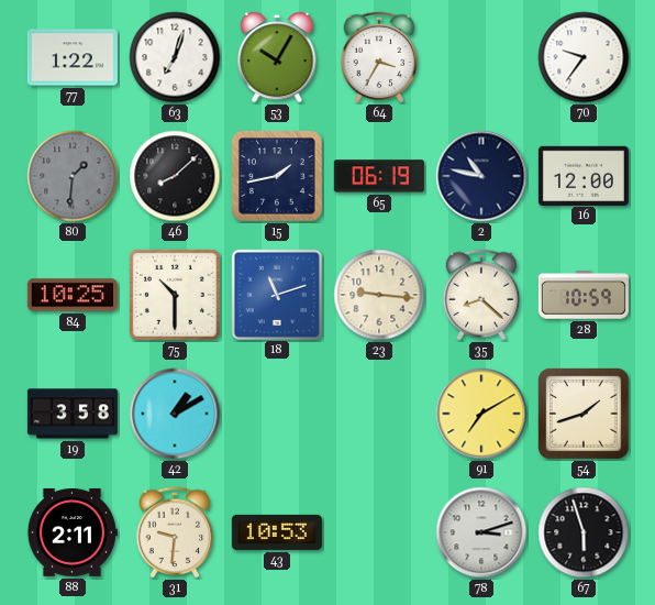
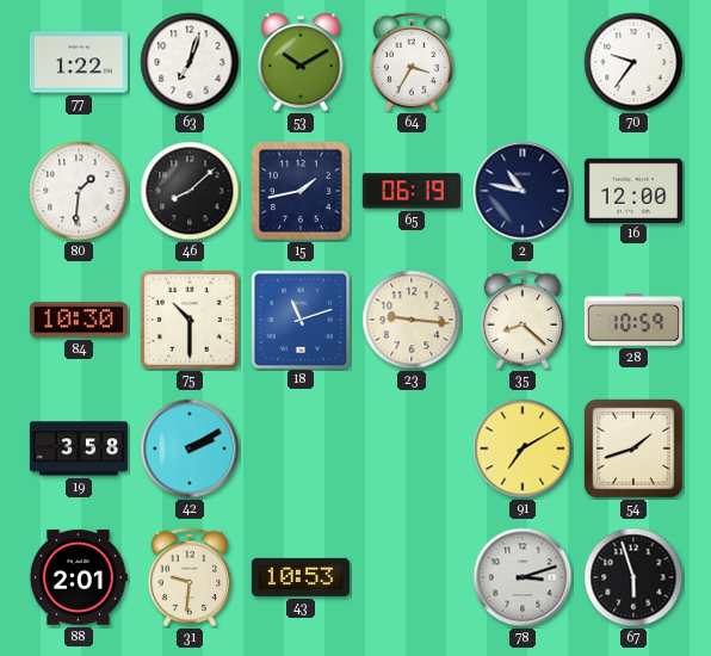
53: 10:05 -> 10:10
80 dial: grey -> white
84: 10:25 -> 10:30
42: 1:10 -> 2:10
88: 2:11 -> 2:01
